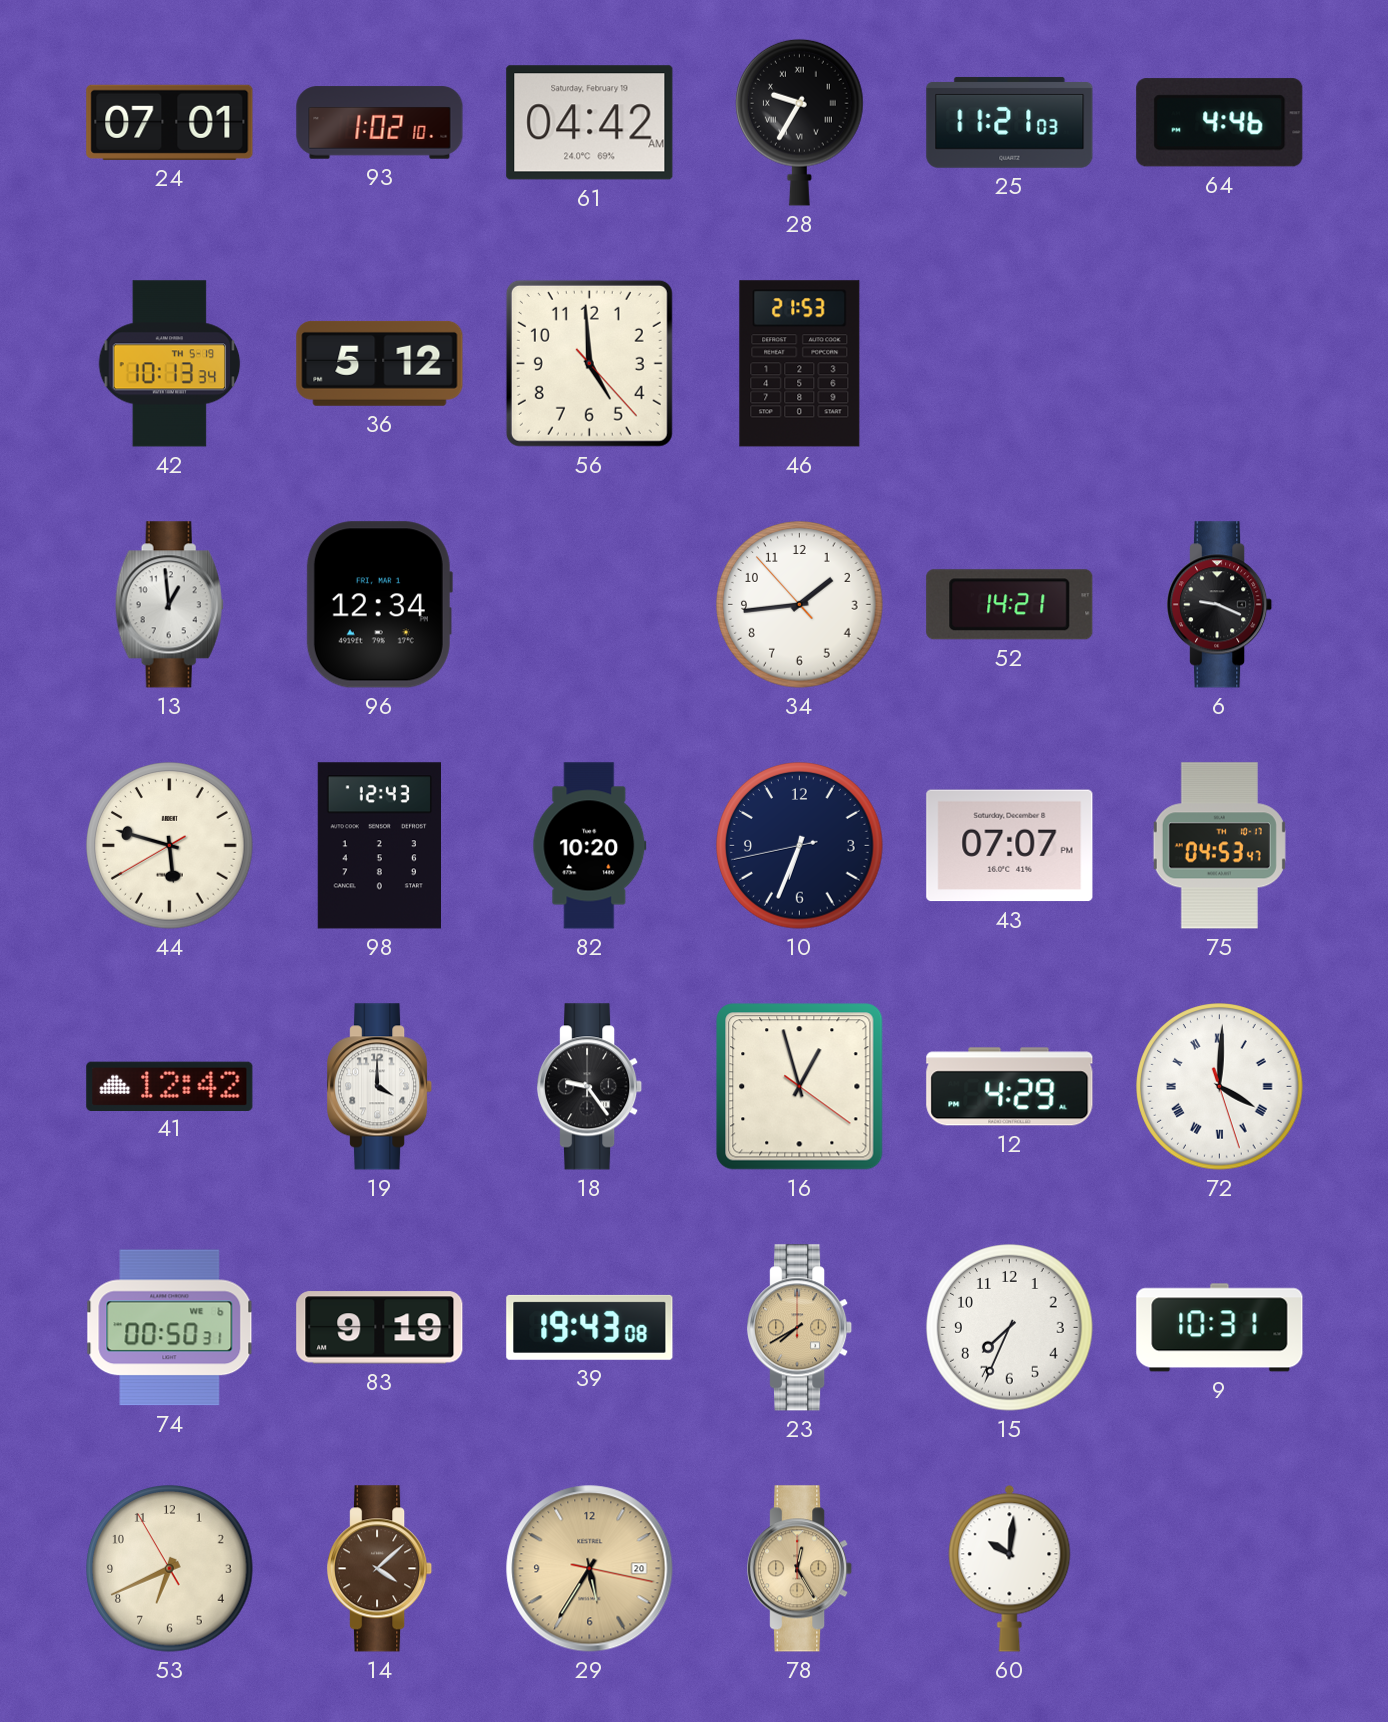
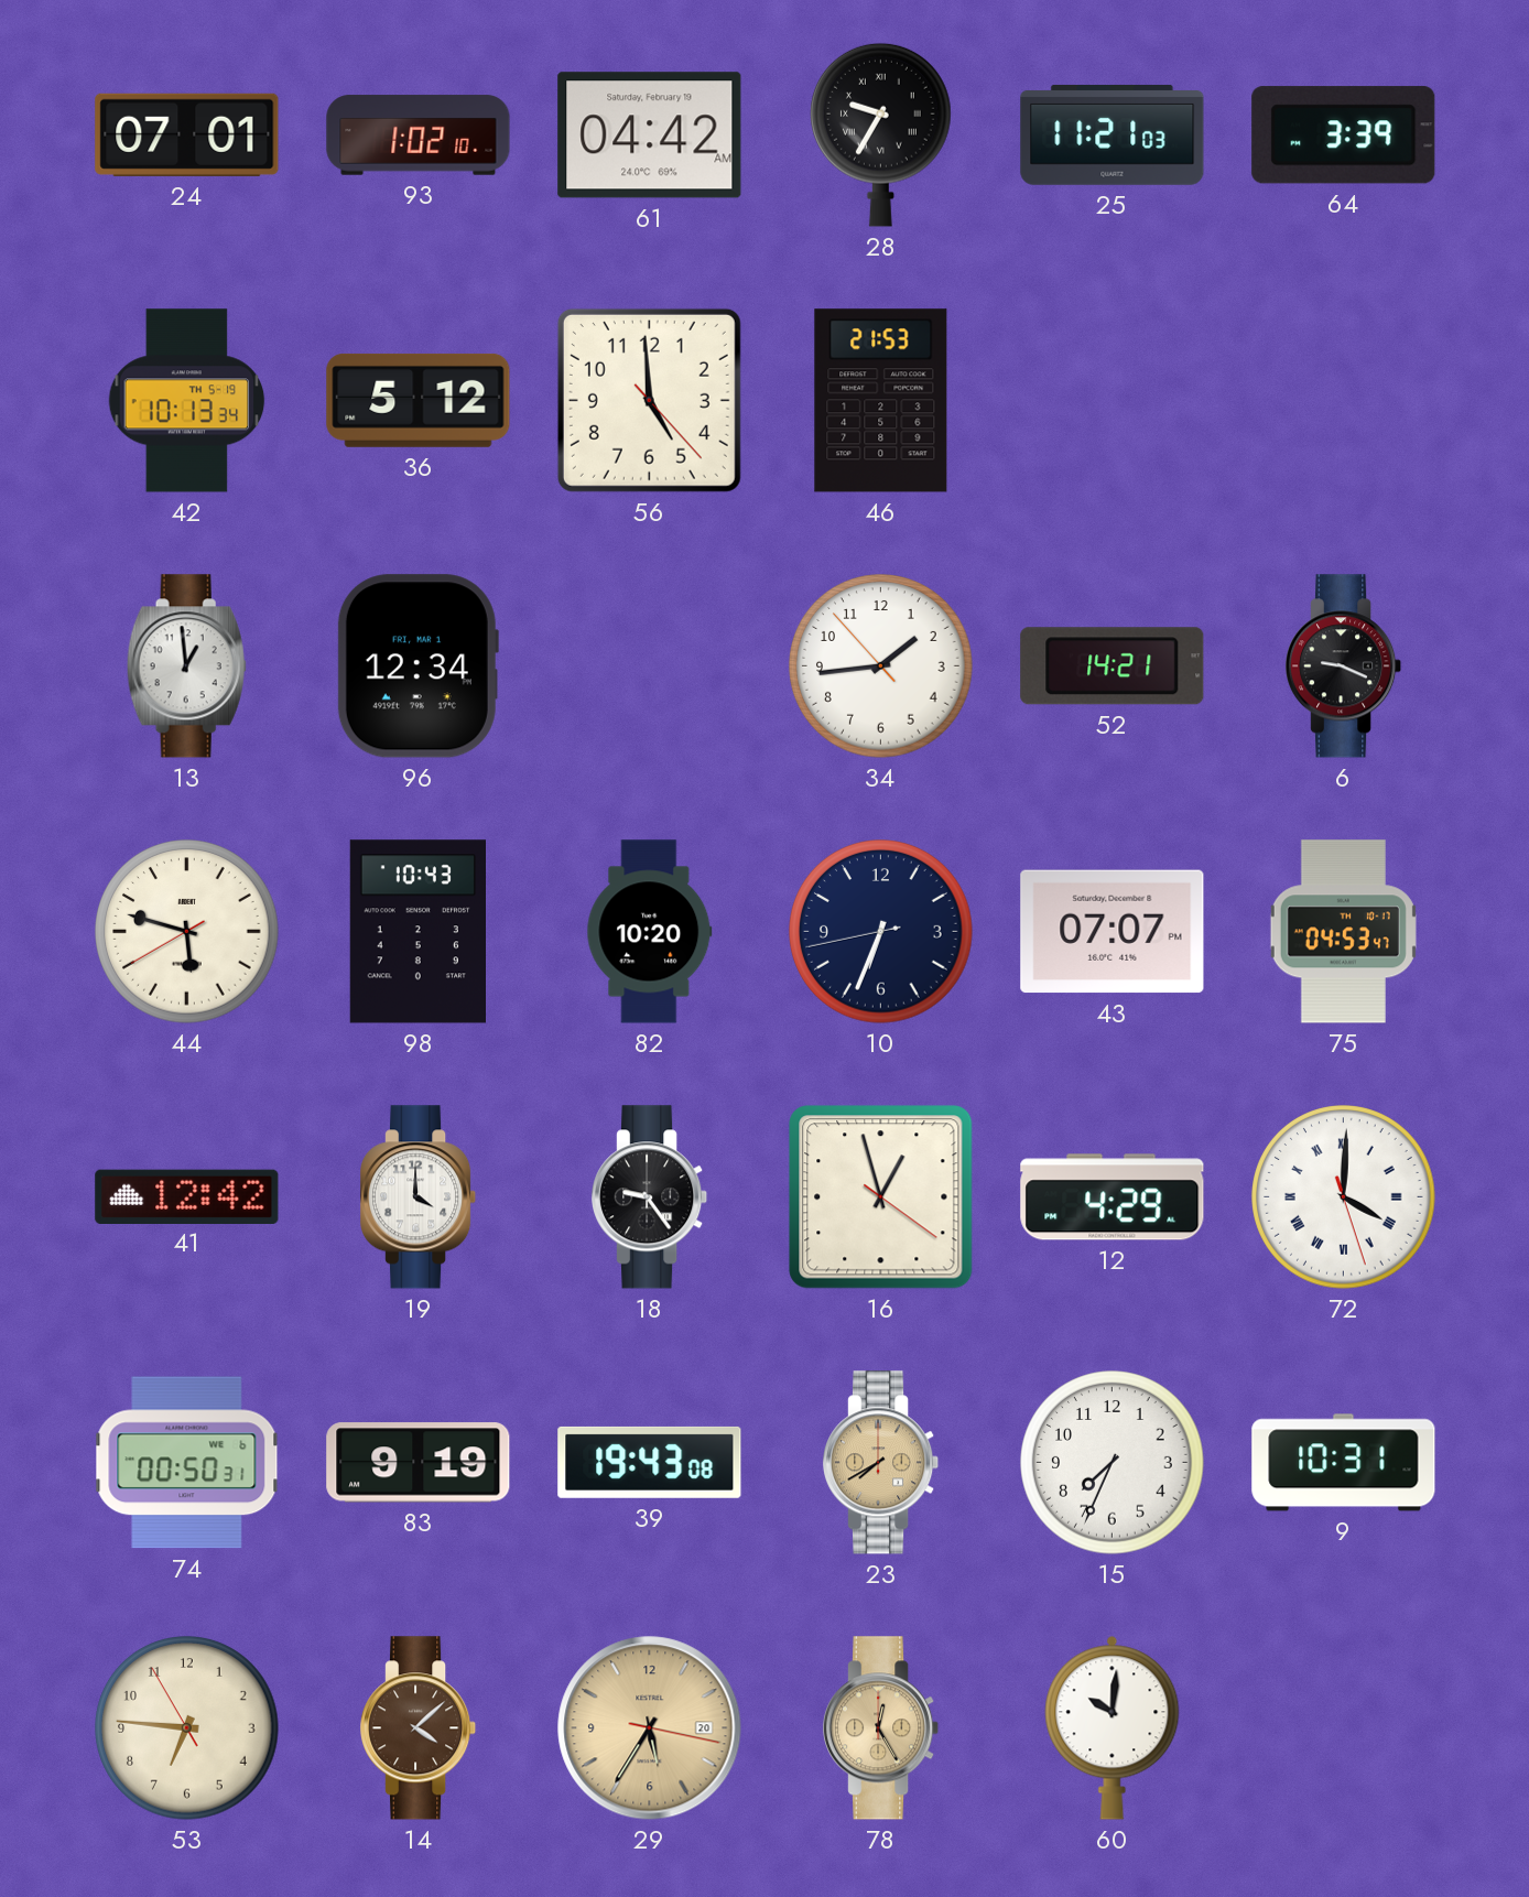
64: 4:46 -> 3:39
98: 12:43 -> 10:43
53: 6:40 -> 6:45
